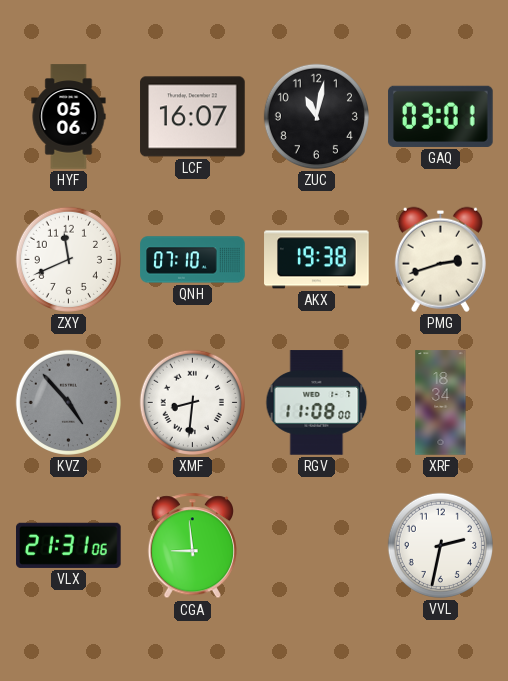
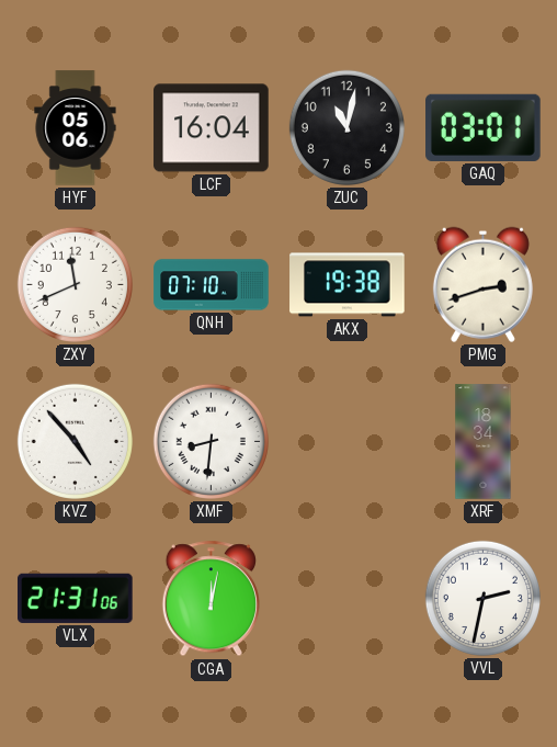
LCF: 16:07 -> 16:04
KVZ dial: grey -> white
RGV: 11:08 -> none
CGA: 8:59 -> 12:02
